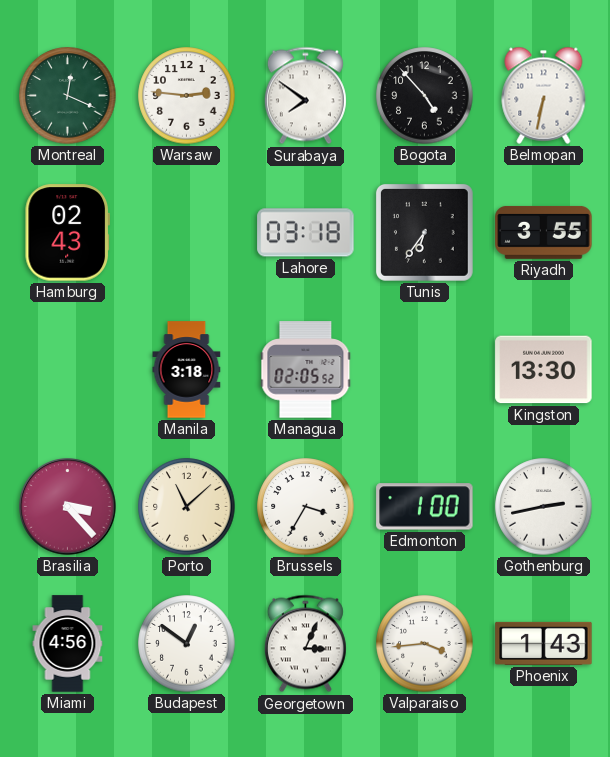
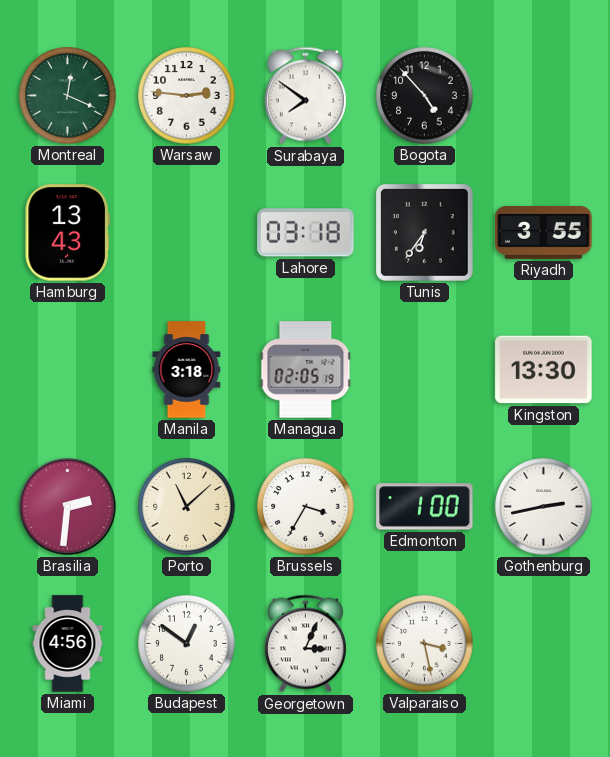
Belmopan: 6:32 -> none
Hamburg: 02:43 -> 13:43
Managua: 02:05:52 -> 02:05:19
Brasilia: 3:23 -> 2:31
Valparaiso: 3:44 -> 3:28
Phoenix: 1:43 -> none
